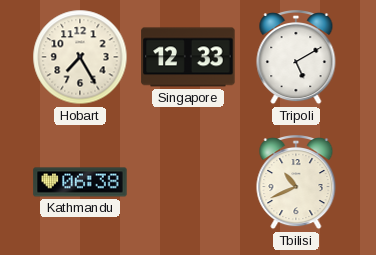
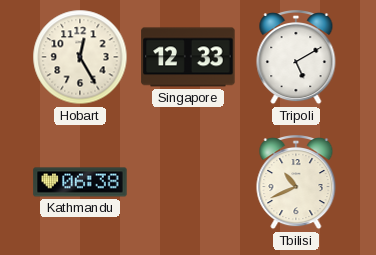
Hobart: 7:25 -> 12:25
